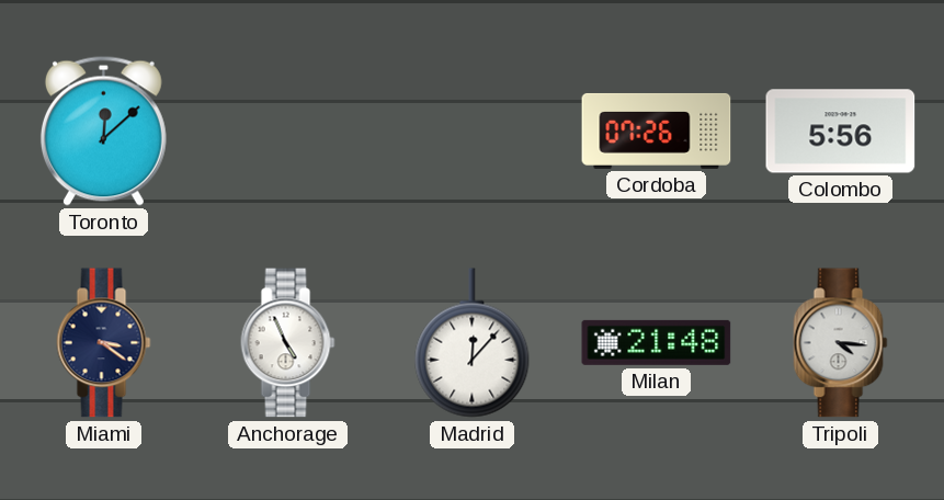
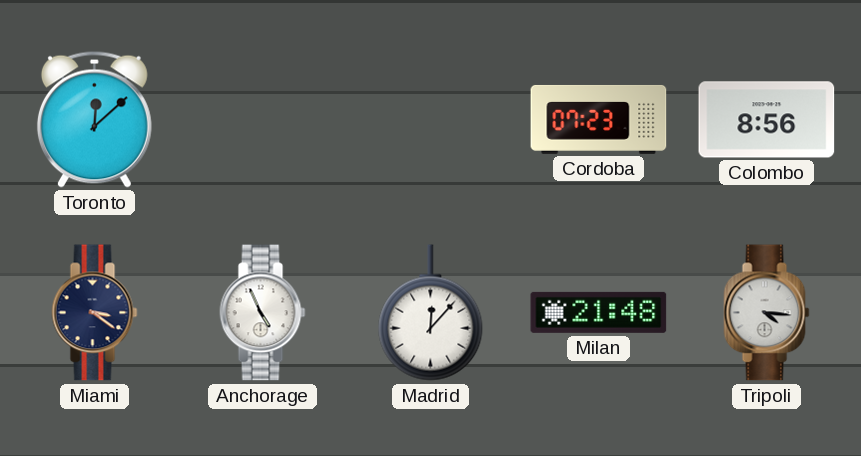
Cordoba: 07:26 -> 07:23
Colombo: 5:56 -> 8:56
